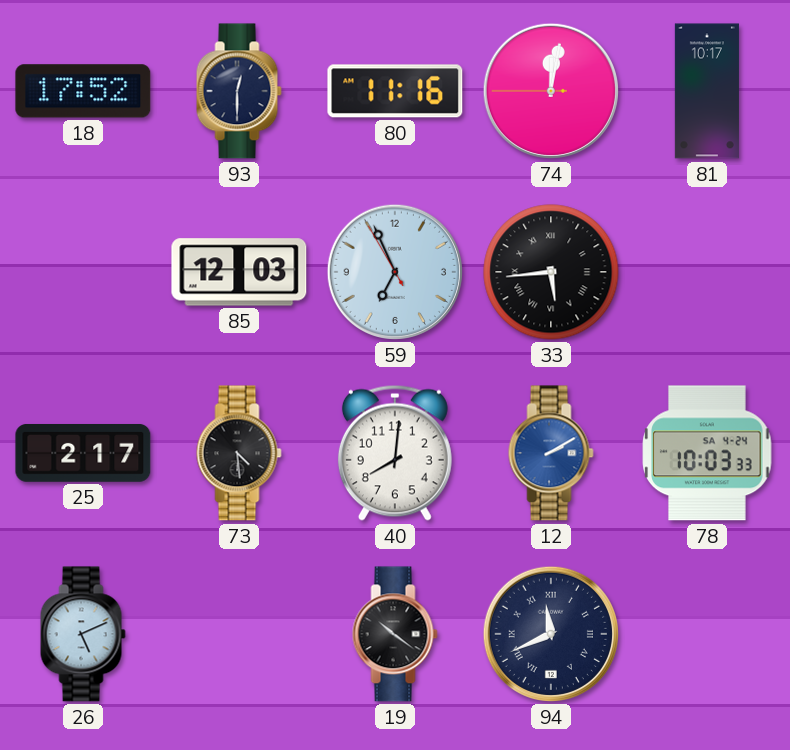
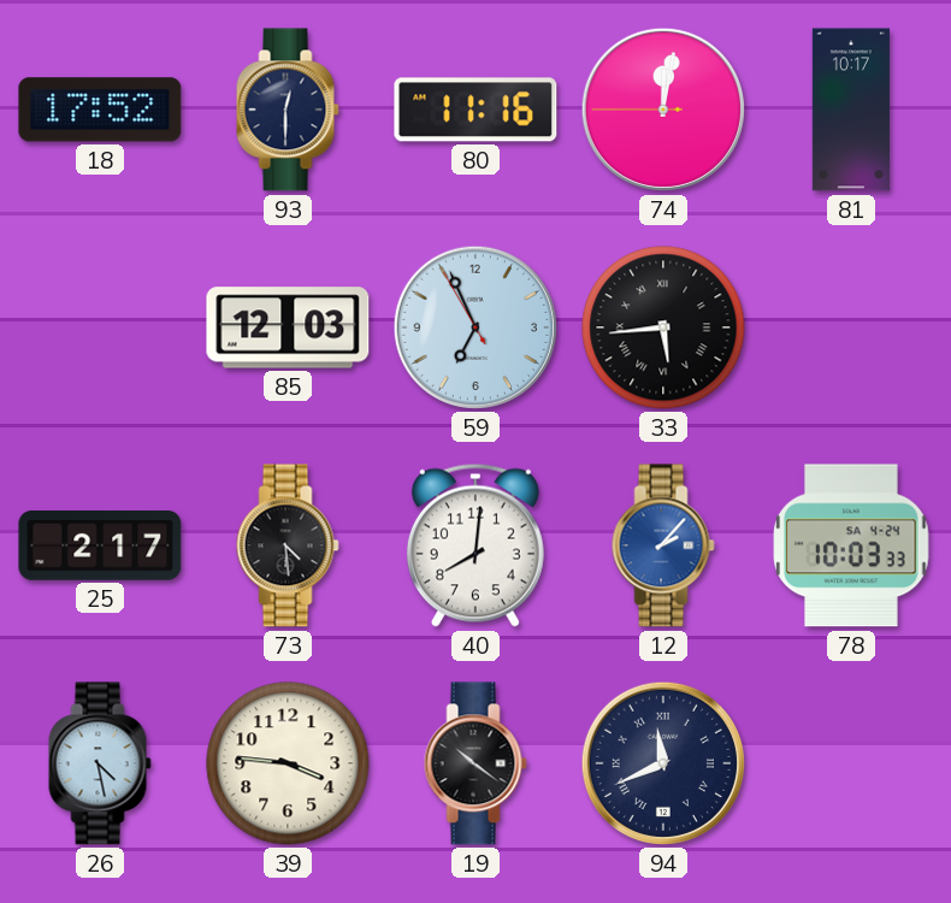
12: 2:10 -> 2:07
26: 5:11 -> 4:28
39: none -> 3:46
